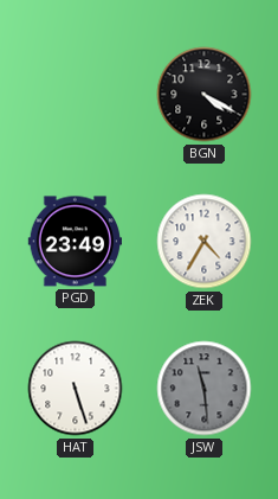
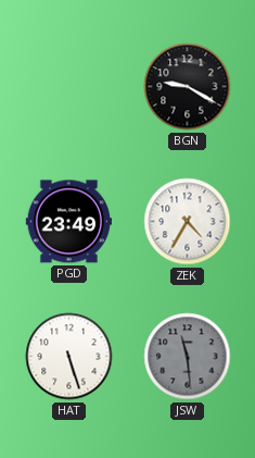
BGN: 4:20 -> 9:20
